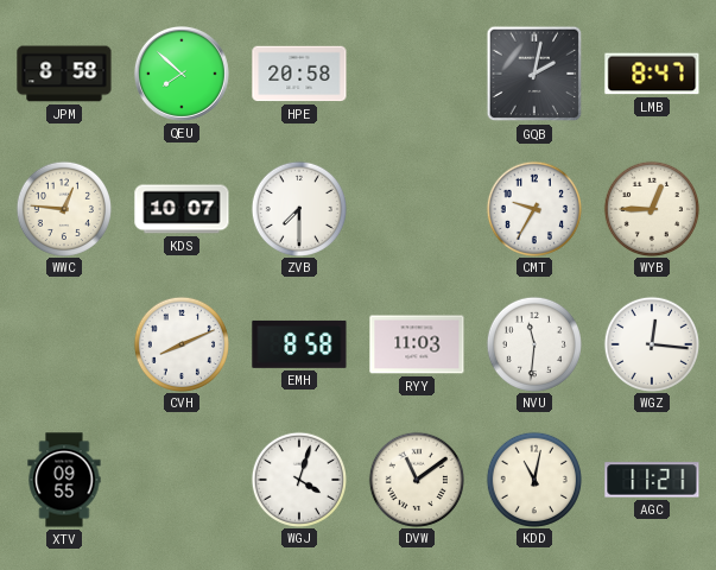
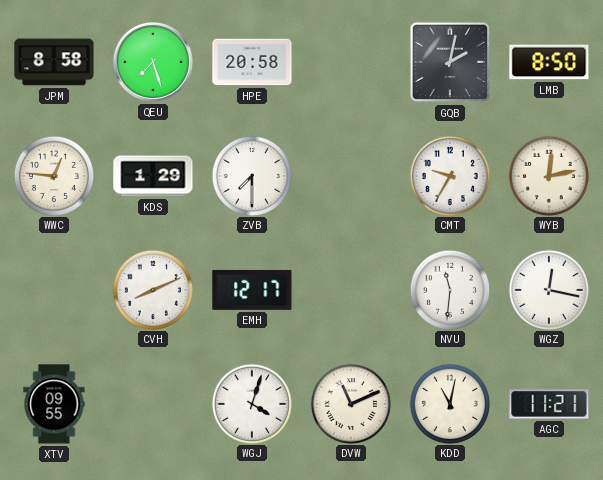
QEU: 7:52 -> 7:27
LMB: 8:47 -> 8:50
KDS: 10:07 -> 1:29
WYB: 12:45 -> 12:13
EMH: 8:58 -> 12:17
RYY: 11:03 -> none
WGZ: 12:16 -> 12:17
DVW: 11:09 -> 11:11
